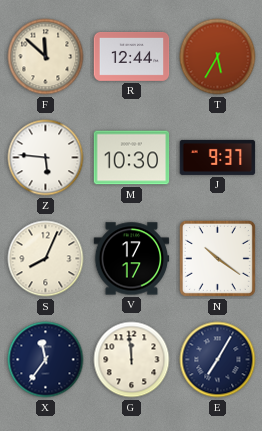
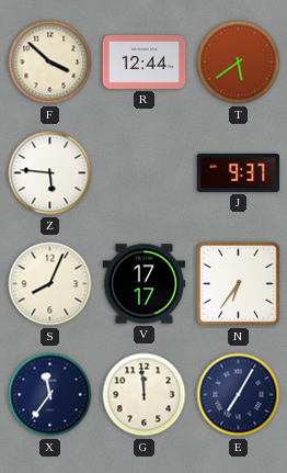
F: 11:52 -> 3:52
T: 5:35 -> 5:39
M: 10:30 -> none
N: 10:21 -> 6:36
